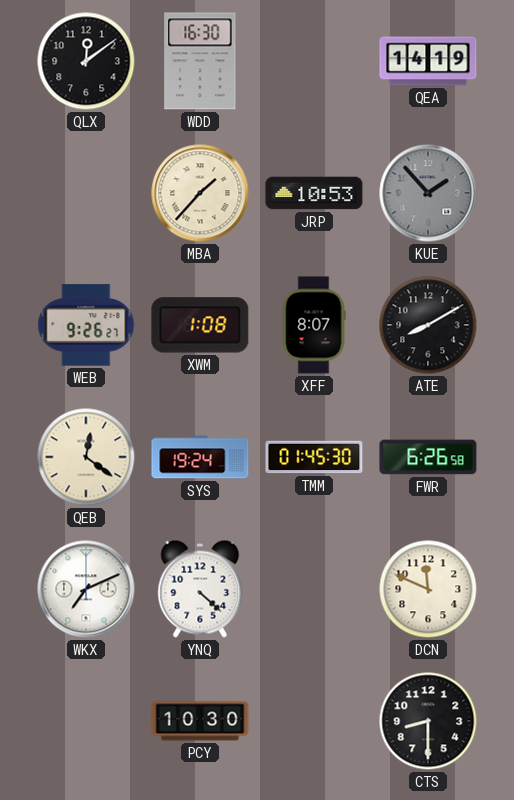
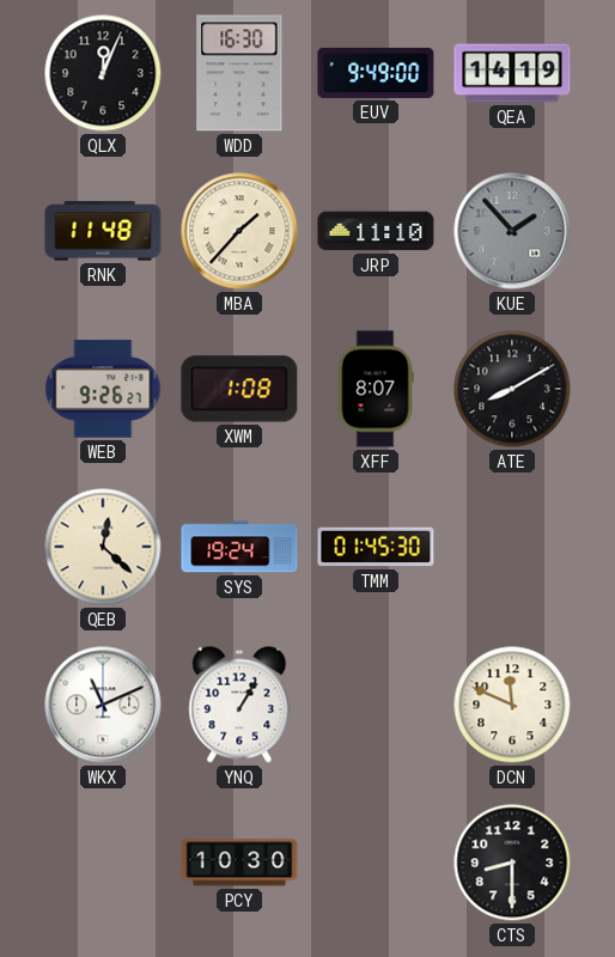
QLX: 12:09 -> 12:04
EUV: none -> 9:49
RNK: none -> 11:48
JRP: 10:53 -> 11:10
QEB: 12:21 -> 12:22
FWR: 6:26 -> none
WKX: 7:11 -> 11:11
YNQ: 4:22 -> 1:05
